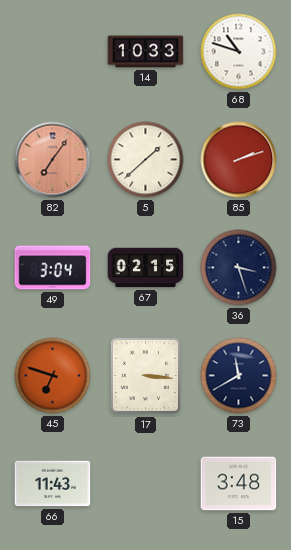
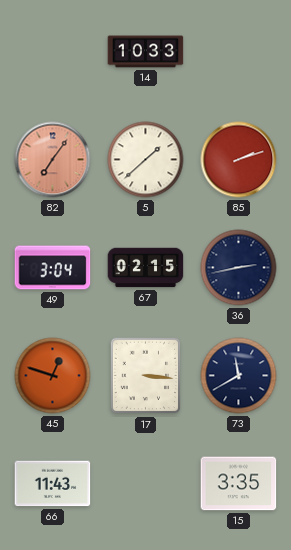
68: 10:48 -> none
36: 3:27 -> 2:43
45: 6:48 -> 12:48
15: 3:48 -> 3:35
